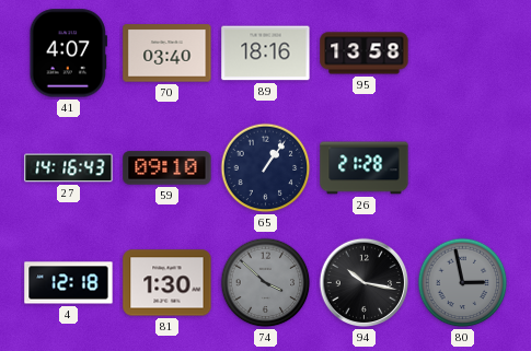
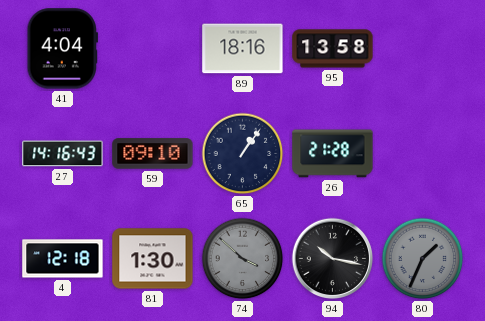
41: 4:07 -> 4:04
70: 03:40 -> none
80: 2:58 -> 1:34
